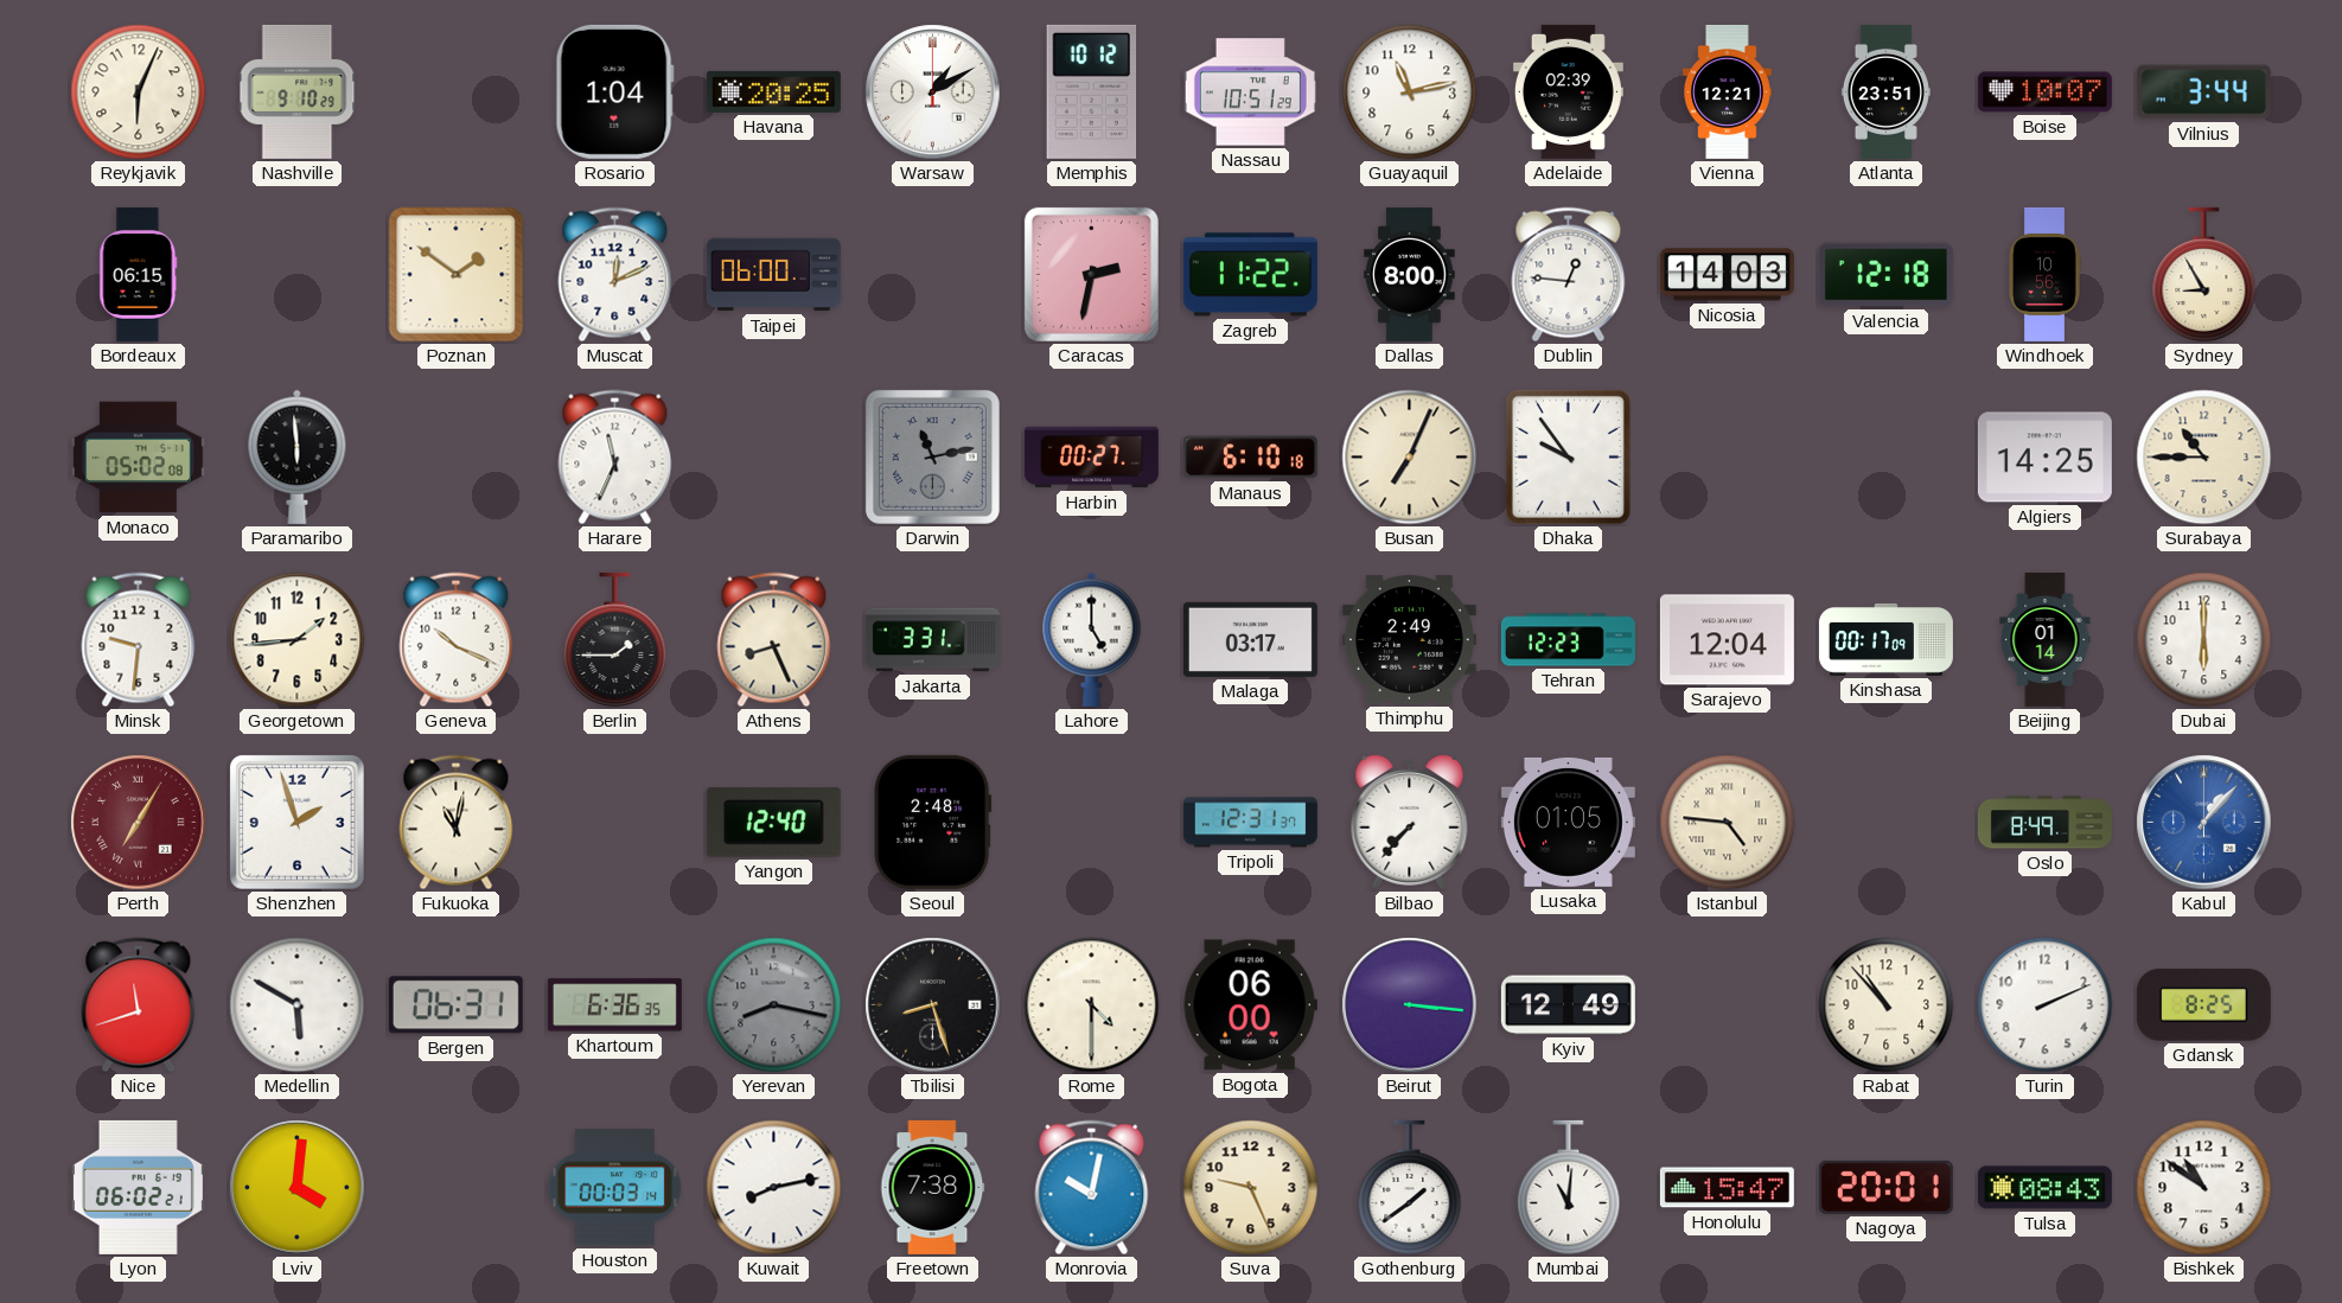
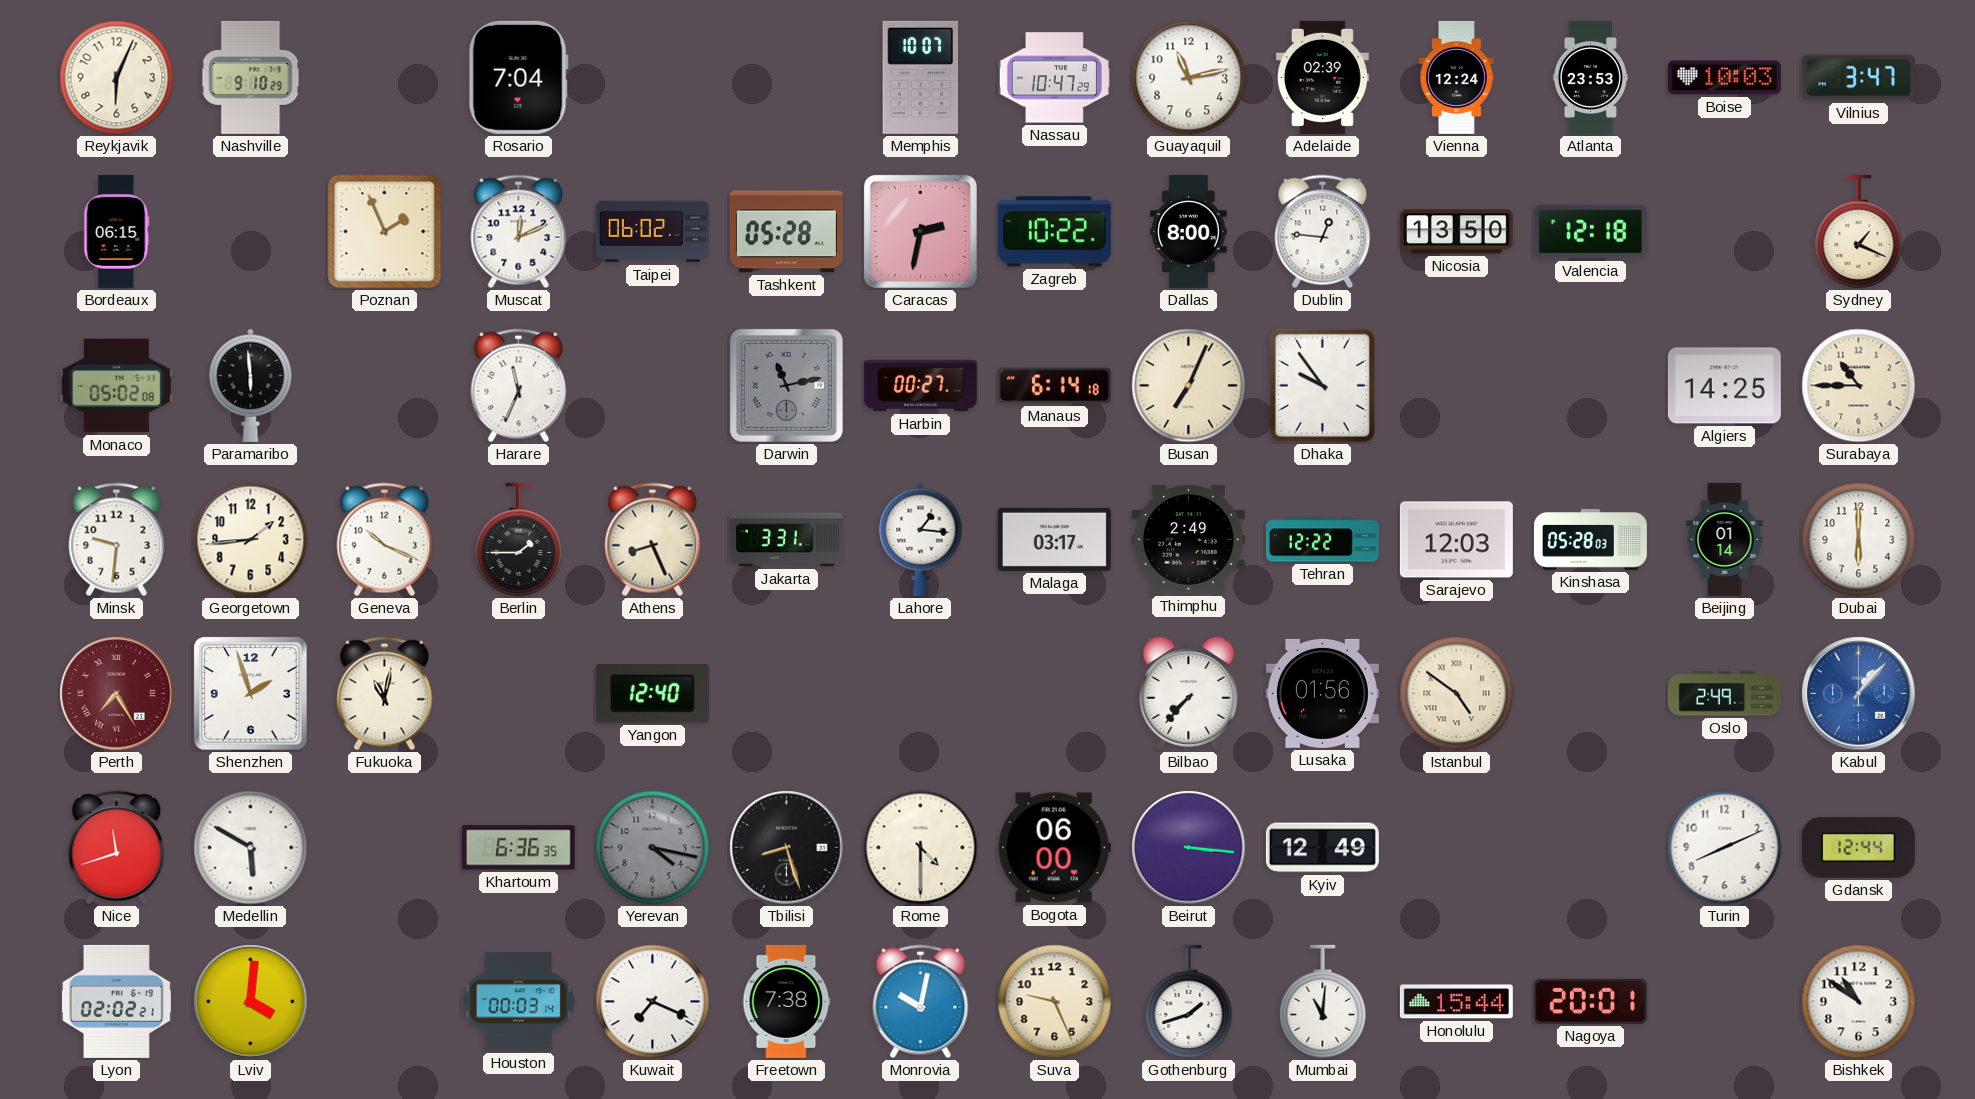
Rosario: 1:04 -> 7:04
Havana: 20:25 -> none
Warsaw: 1:10 -> none
Memphis: 10:12 -> 10:07
Nassau: 10:51 -> 10:47
Vienna: 12:21 -> 12:24
Atlanta: 23:51 -> 23:53
Boise: 10:07 -> 10:03
Vilnius: 3:44 -> 3:47
Poznan: 1:51 -> 1:56
Taipei: 06:00 -> 06:02
Tashkent: none -> 05:28
Zagreb: 11:22 -> 10:22
Nicosia: 14:03 -> 13:50
Windhoek: 10:56 -> none
Sydney: 8:55 -> 1:19
Manaus: 6:10 -> 6:14
Lahore: 5:00 -> 1:16
Tehran: 12:23 -> 12:22
Sarajevo: 12:04 -> 12:03
Kinshasa: 00:17 -> 05:28
Perth: 7:05 -> 7:25
Seoul: 2:48 -> none
Tripoli: 12:31 -> none
Lusaka: 01:05 -> 01:56
Istanbul: 4:46 -> 4:51
Oslo: 8:49 -> 2:49
Bergen: 06:31 -> none
Yerevan: 8:17 -> 4:17
Rabat: 10:53 -> none
Turin: 2:11 -> 8:11
Gdansk: 8:25 -> 12:44
Lyon: 06:02 -> 02:02
Kuwait: 8:13 -> 7:19
Gothenburg: 1:39 -> 1:42
Honolulu: 15:47 -> 15:44
Tulsa: 08:43 -> none
